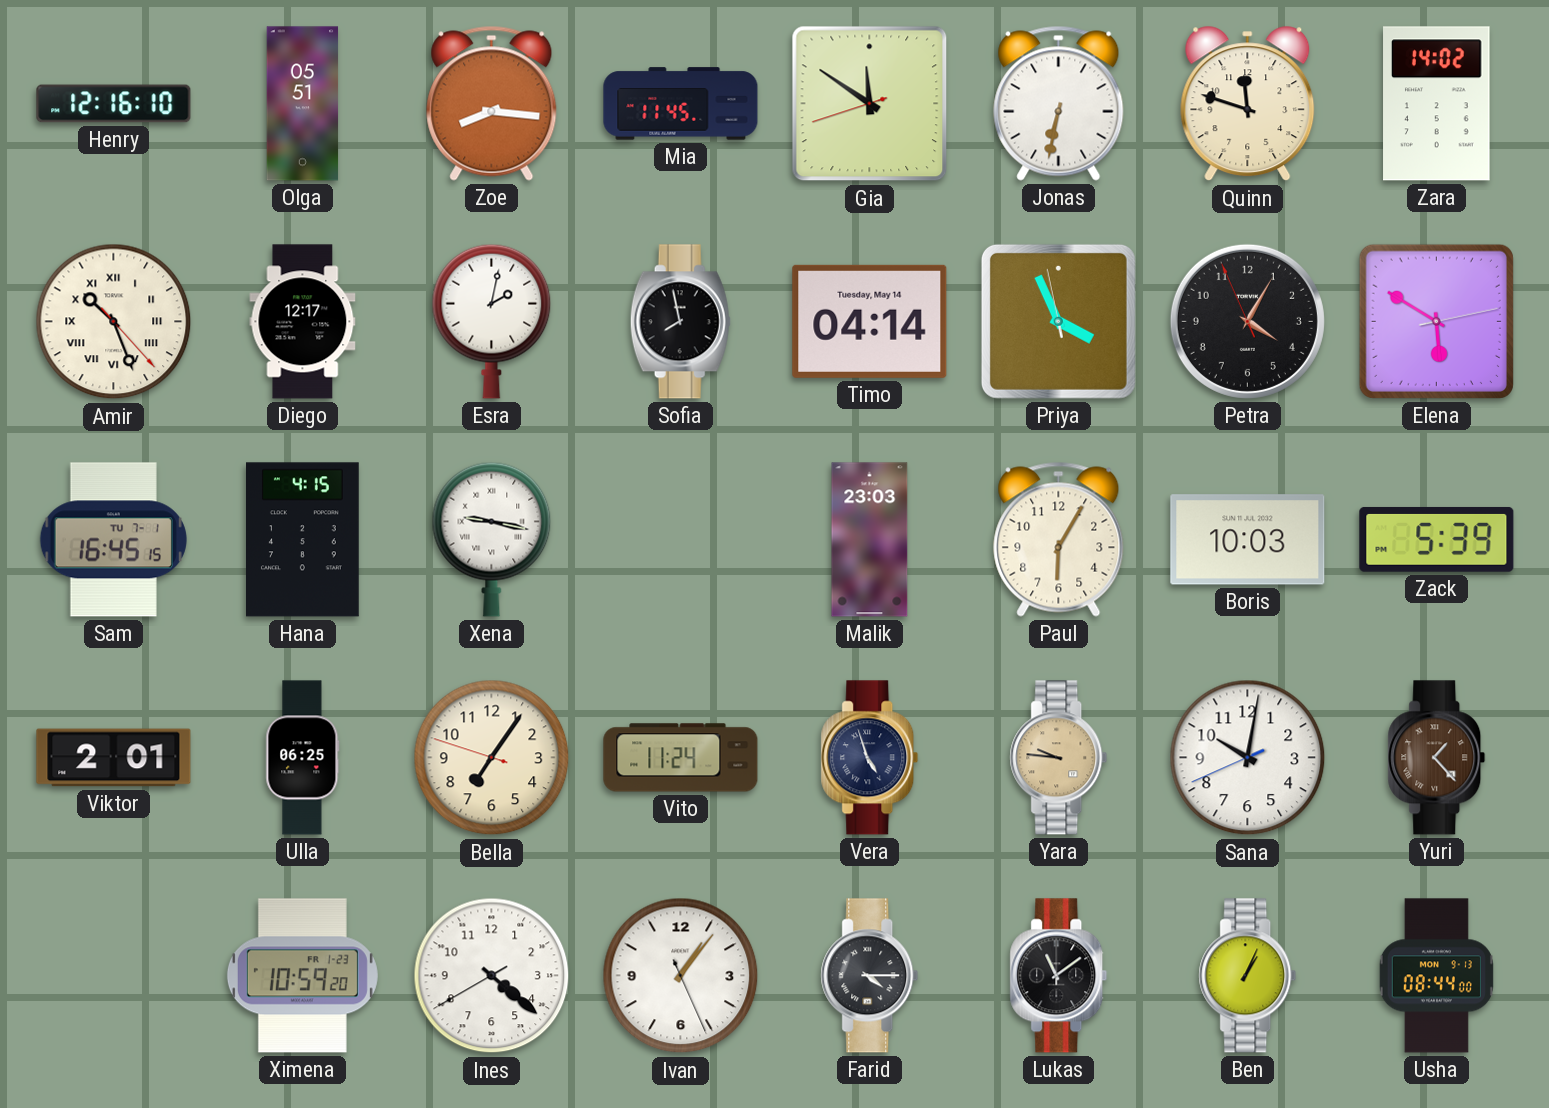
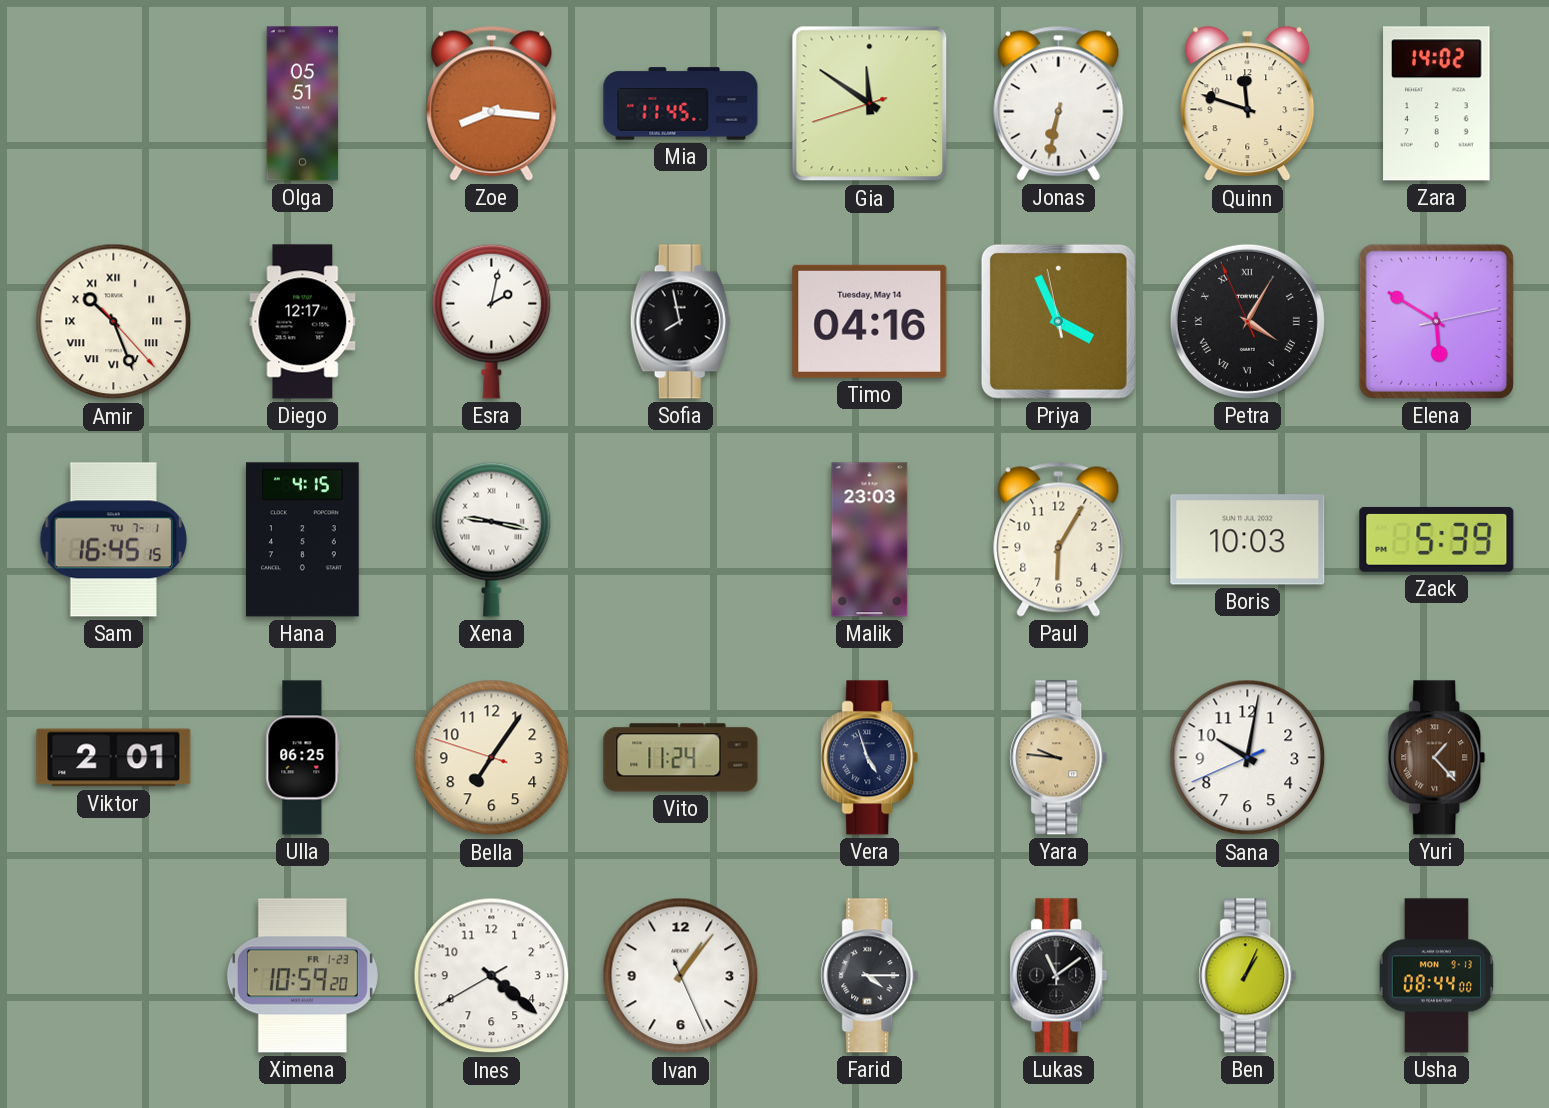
Henry: 12:16 -> none
Timo: 04:14 -> 04:16
Petra numerals: Arabic -> Roman
